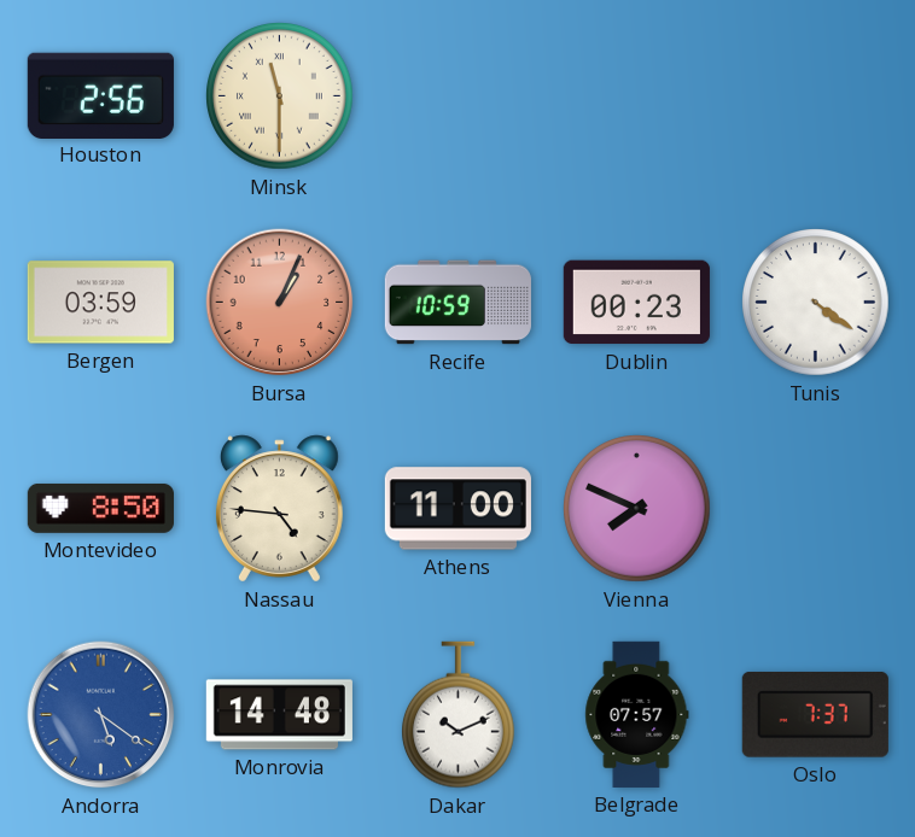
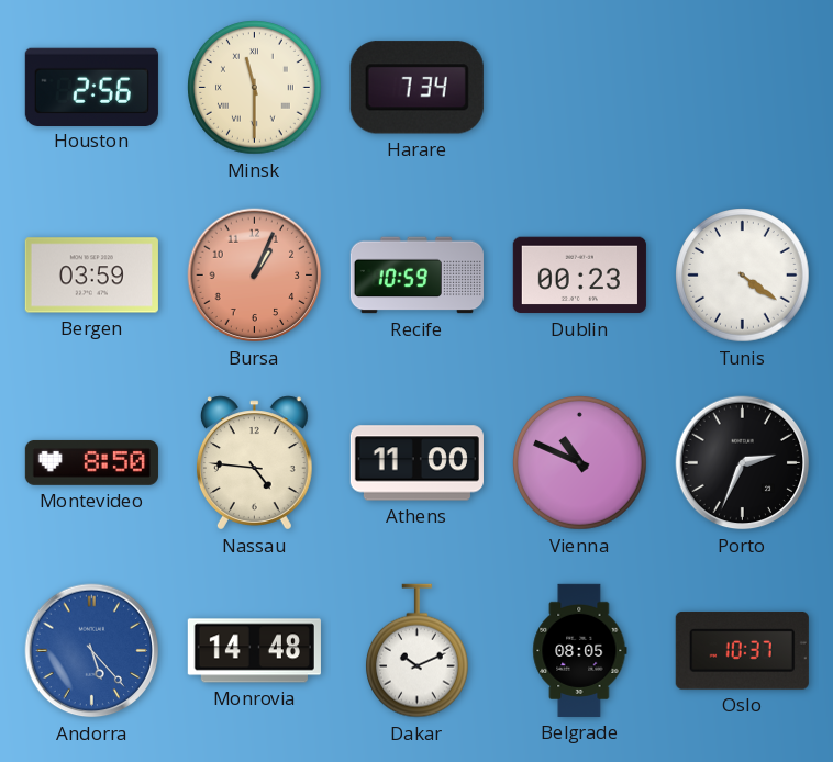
Harare: none -> 7:34
Vienna: 7:49 -> 10:49
Porto: none -> 2:34
Andorra: 5:21 -> 5:23
Belgrade: 07:57 -> 08:05
Oslo: 7:37 -> 10:37
